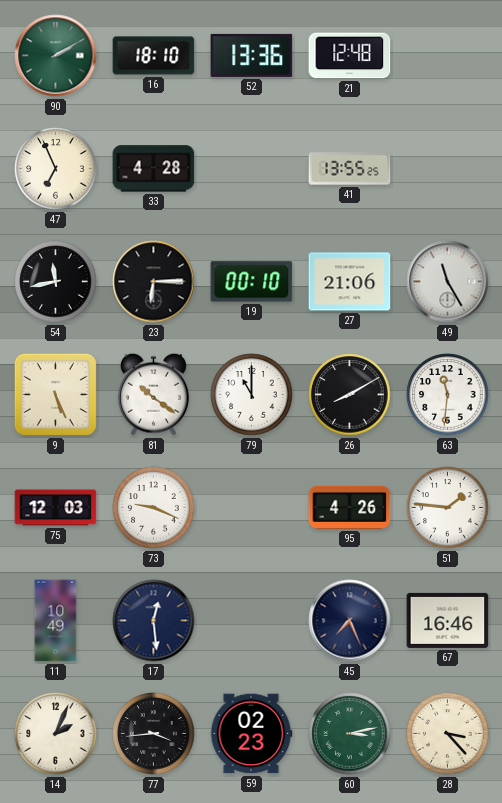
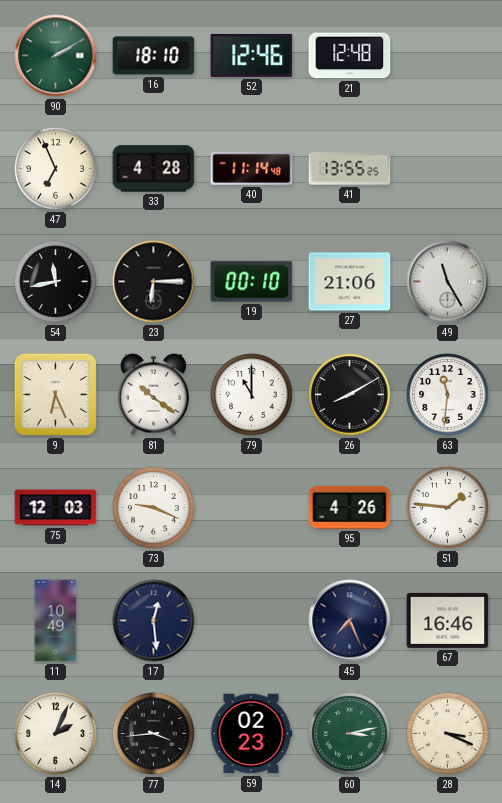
52: 13:36 -> 12:46
40: none -> 11:14
9: 5:26 -> 6:26
28: 3:23 -> 3:19
